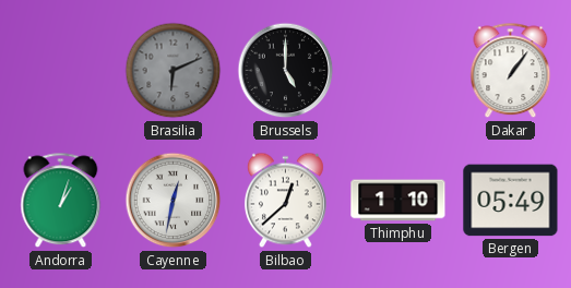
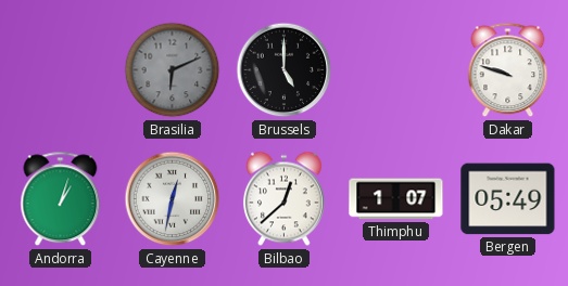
Dakar: 1:06 -> 9:48
Thimphu: 1:10 -> 1:07
